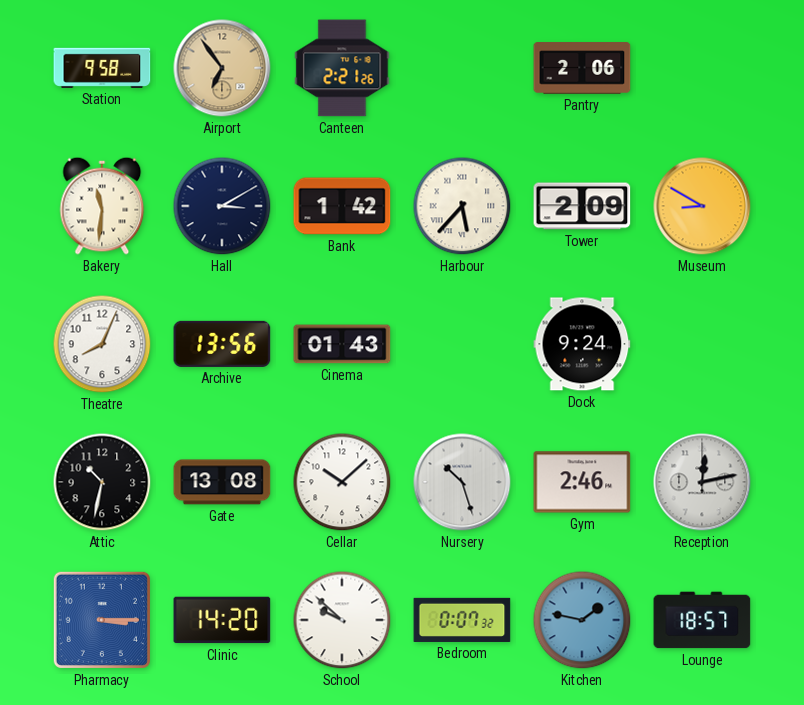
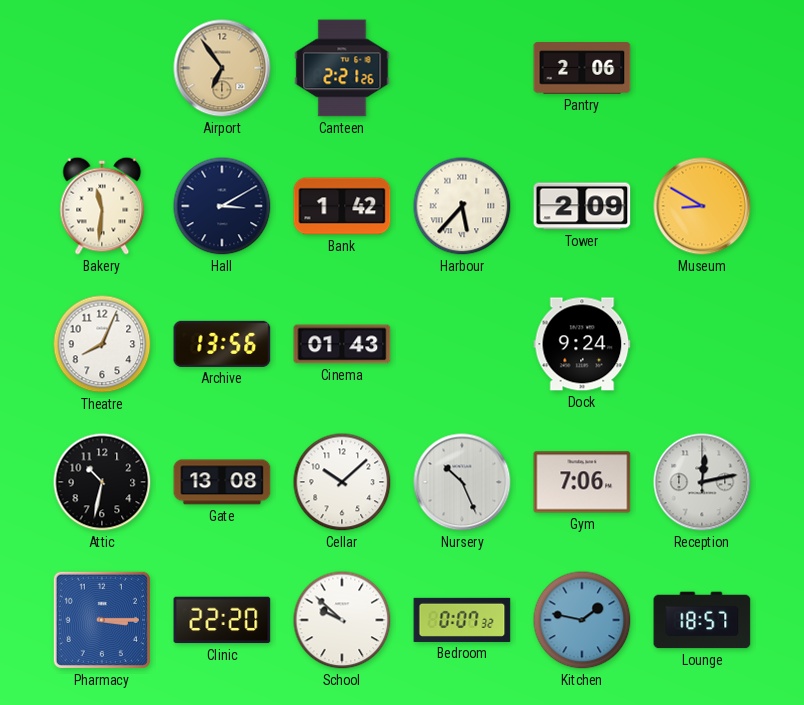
Station: 9:58 -> none
Nursery: 10:27 -> 10:26
Gym: 2:46 -> 7:06
Clinic: 14:20 -> 22:20
